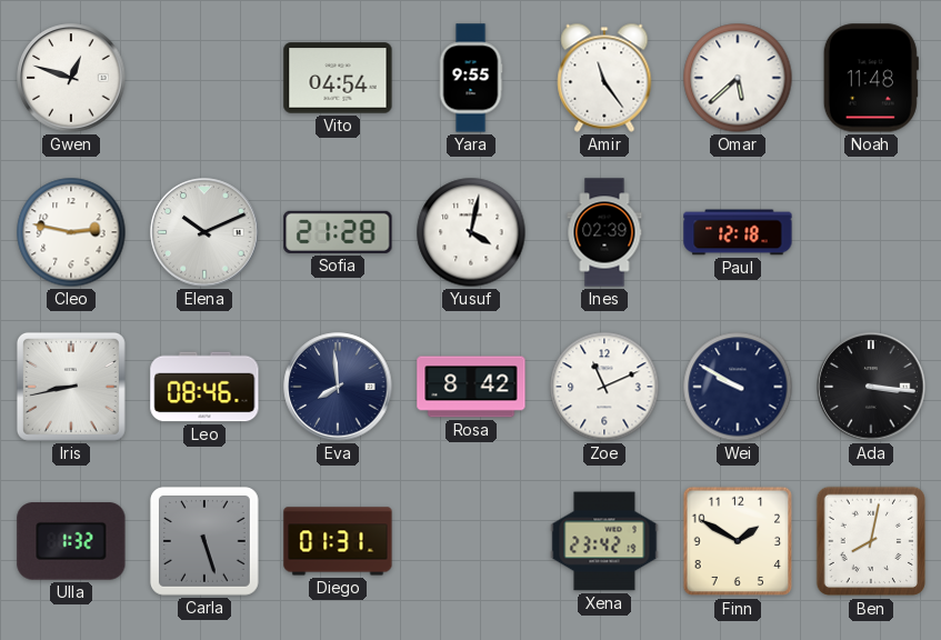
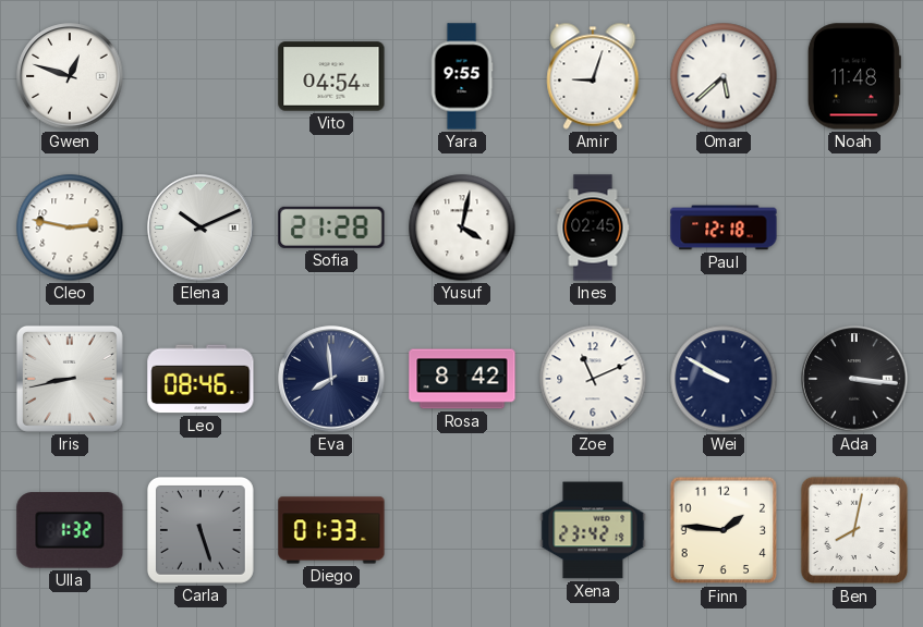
Amir: 11:24 -> 9:03
Ines: 02:39 -> 02:45
Diego: 01:31 -> 01:33
Finn: 1:50 -> 1:46
